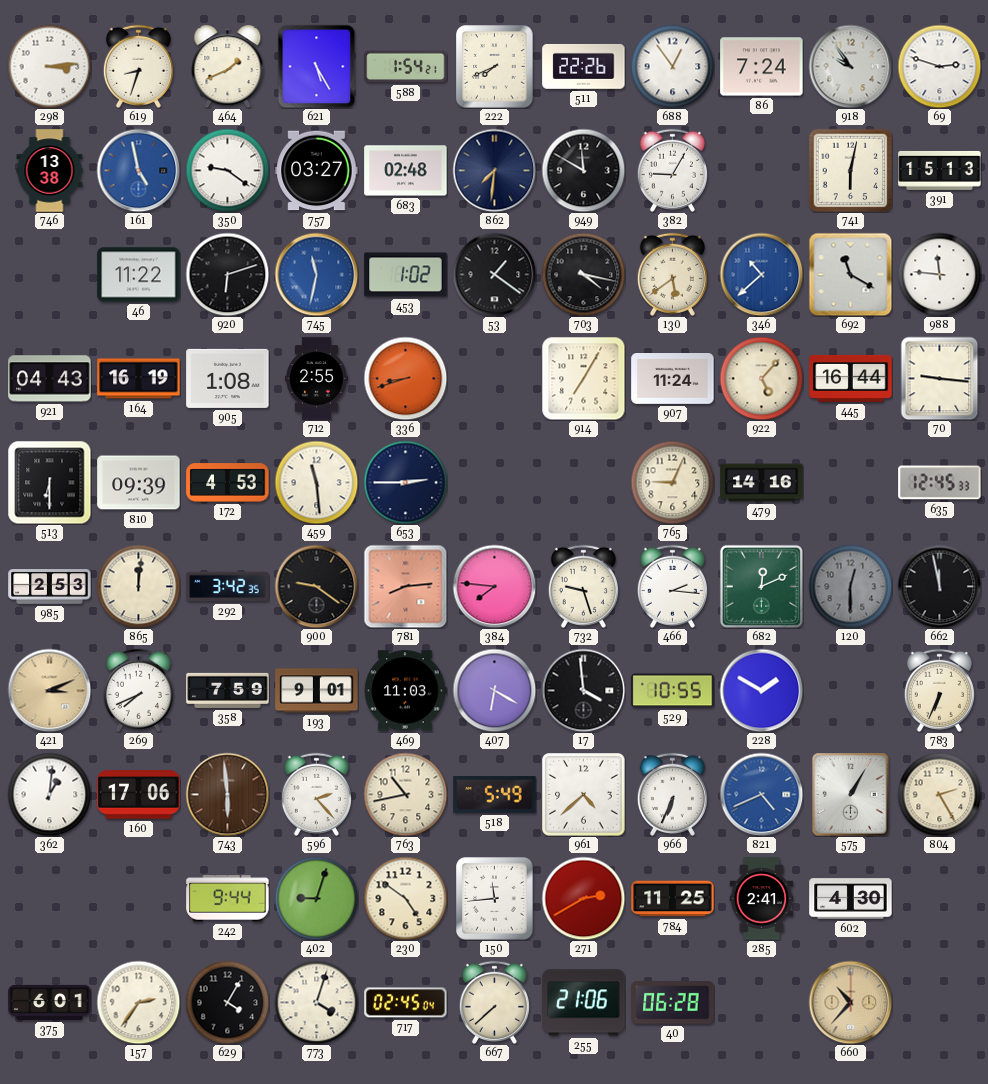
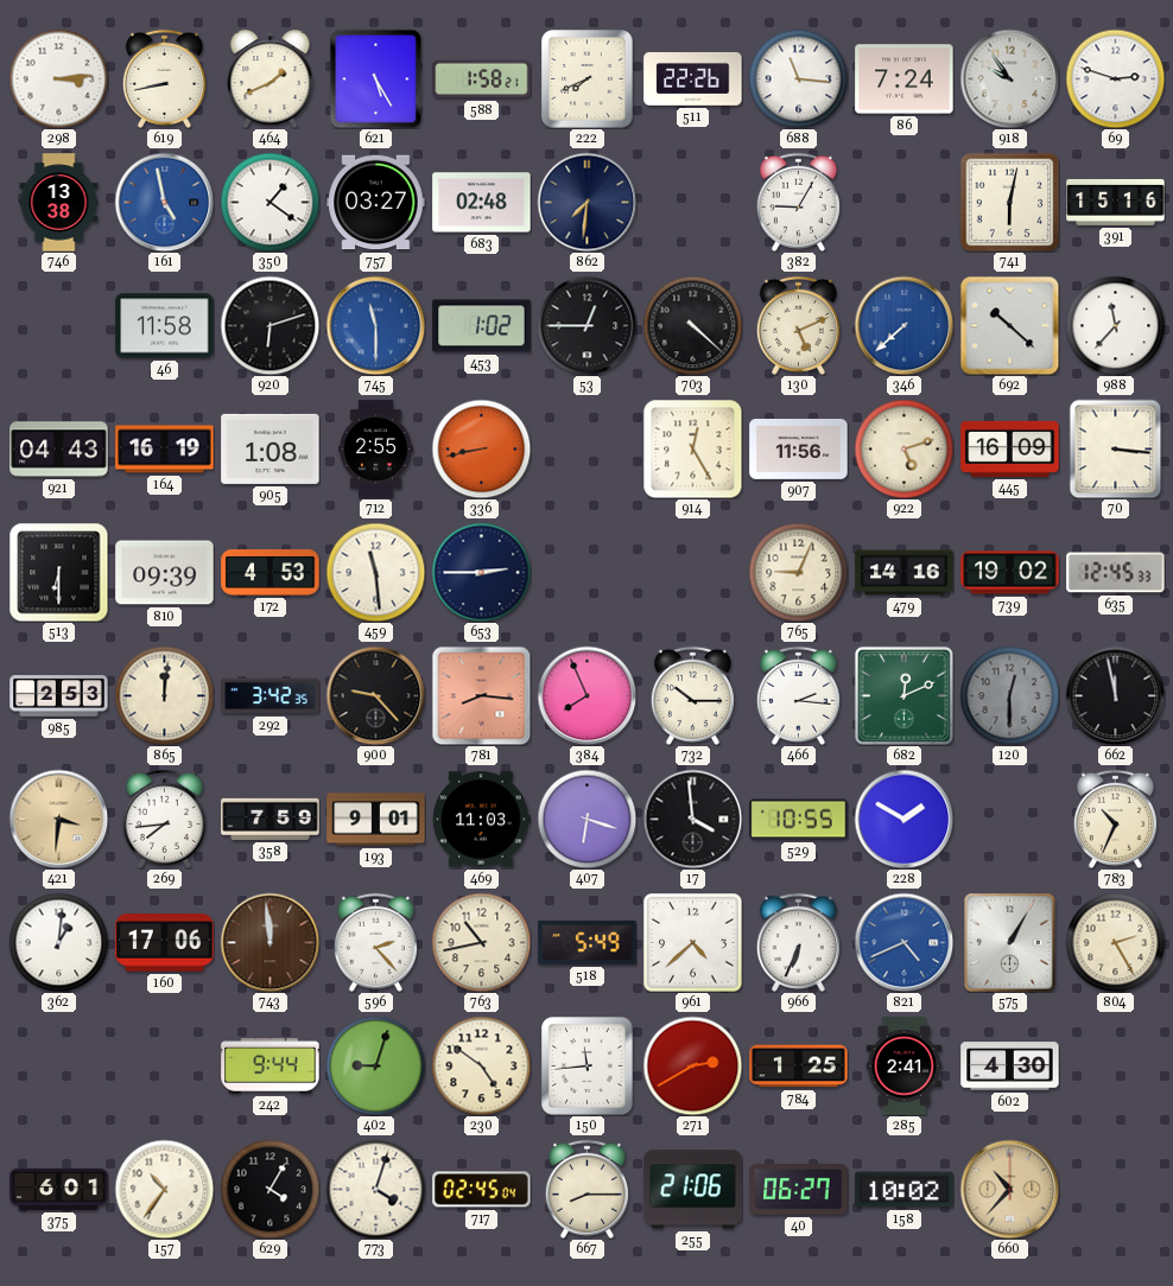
619: 8:33 -> 8:43
588: 1:54 -> 1:58
688: 12:54 -> 11:16
350: 9:21 -> 1:21
949: 11:50 -> none
391: 15:13 -> 15:16
46: 11:22 -> 11:58
745: 11:32 -> 11:30
53: 1:21 -> 12:45
703: 4:17 -> 4:22
130: 5:39 -> 5:11
346: 10:38 -> 7:38
692: 11:20 -> 10:22
988: 11:46 -> 11:37
336: 8:42 -> 8:43
914: 7:05 -> 12:25
907: 11:24 -> 11:56
922: 5:07 -> 5:12
445: 16:44 -> 16:09
70: 9:16 -> 3:16
739: none -> 19:02
900: 9:21 -> 9:23
781: 8:14 -> 8:16
384: 7:46 -> 7:56
732: 9:27 -> 10:15
421: 3:11 -> 3:31
269: 7:41 -> 7:44
407: 6:20 -> 6:18
783: 6:34 -> 10:34
743: 5:59 -> 11:59
784: 11:25 -> 1:25
157: 2:36 -> 10:36
667: 7:38 -> 8:15
40: 06:28 -> 06:27
158: none -> 10:02
